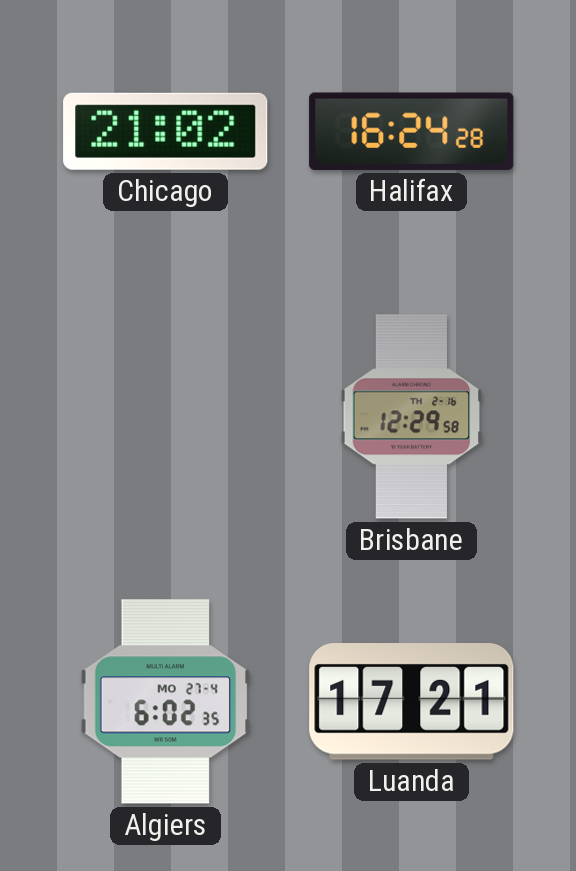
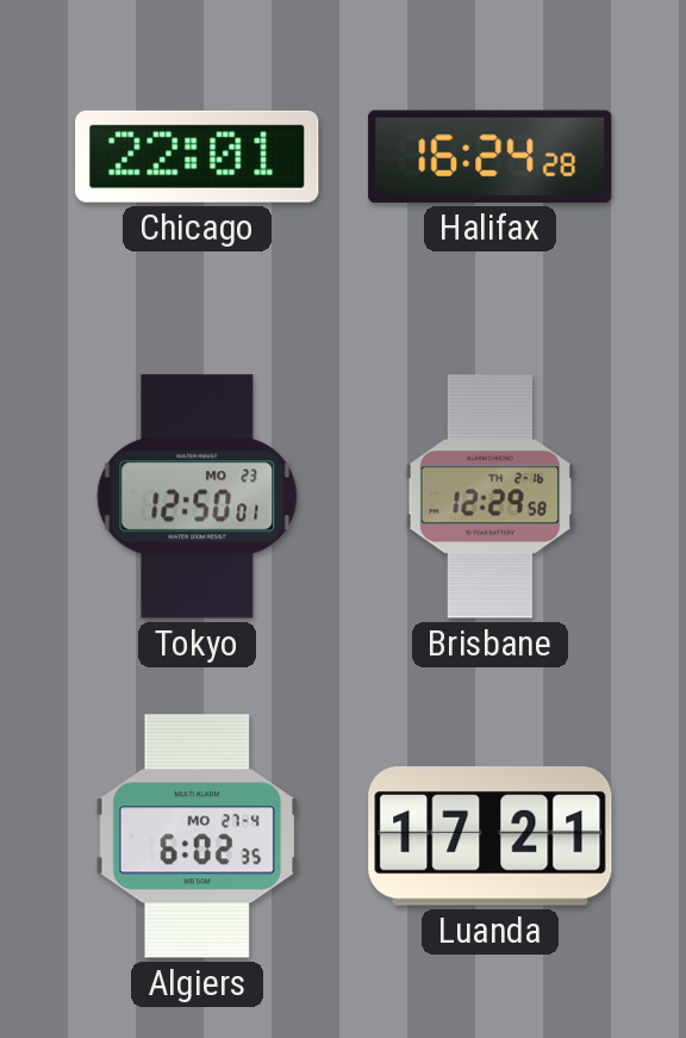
Chicago: 21:02 -> 22:01
Tokyo: none -> 12:50
